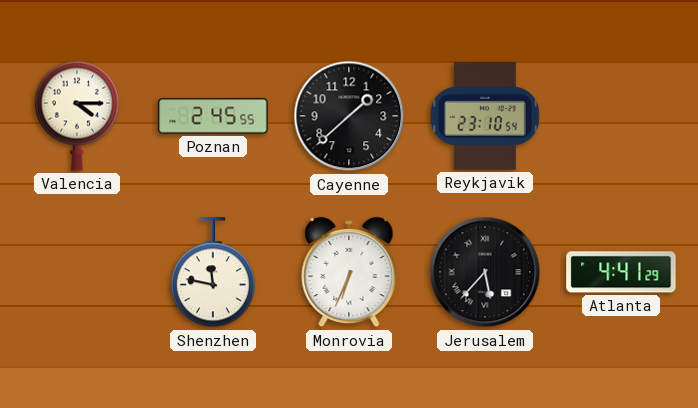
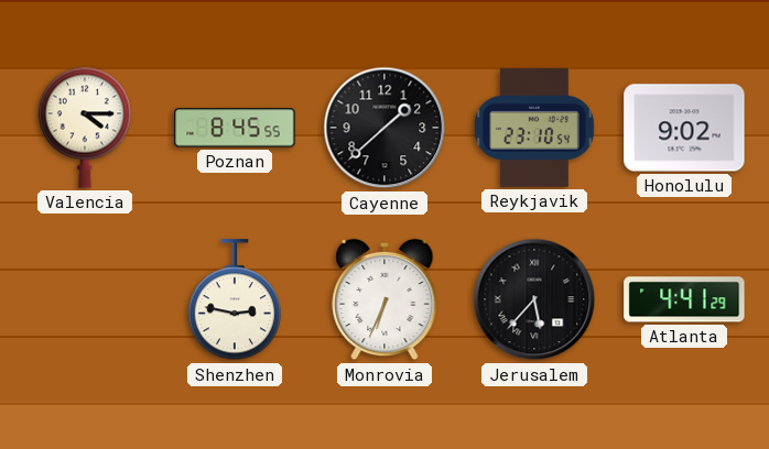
Poznan: 2:45 -> 8:45
Honolulu: none -> 9:02
Shenzhen: 11:47 -> 2:47
